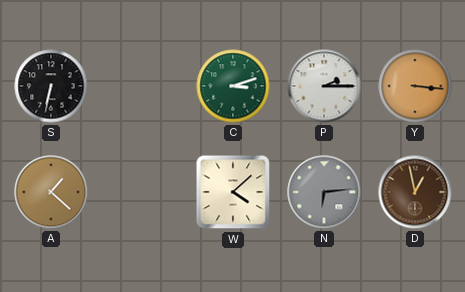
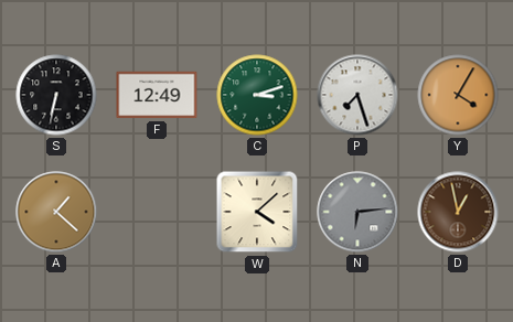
F: none -> 12:49
P: 2:15 -> 7:27
Y: 3:16 -> 4:05
